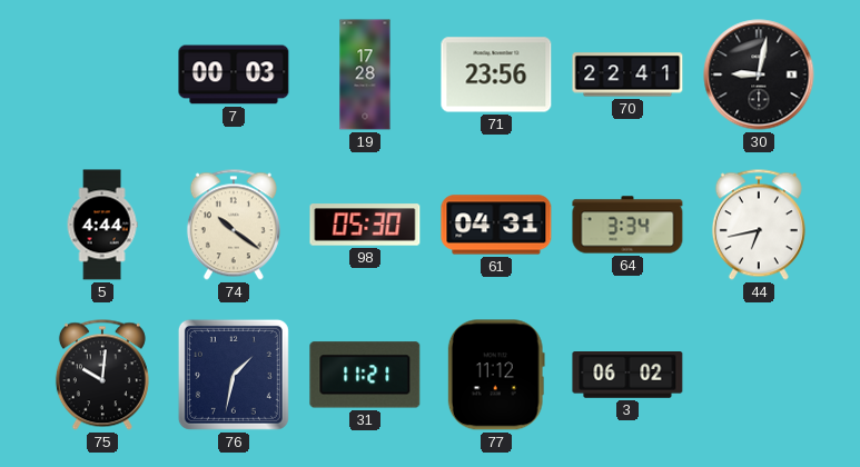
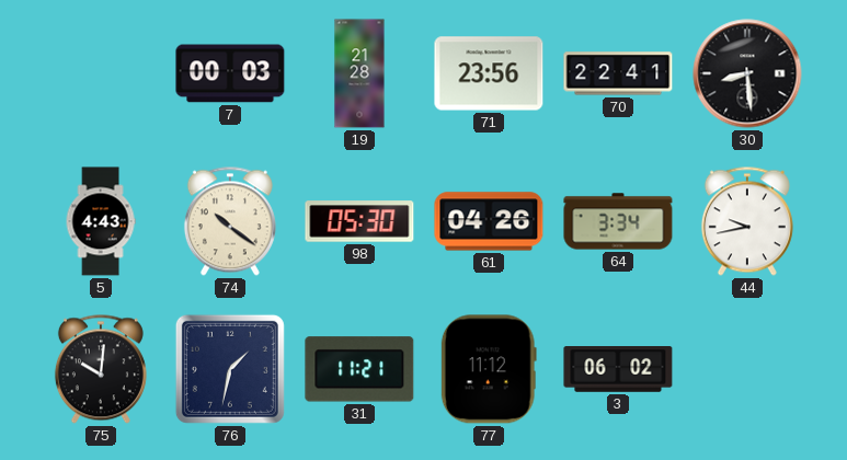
19: 17:28 -> 21:28
30: 9:02 -> 8:29
5: 4:44 -> 4:43
61: 04:31 -> 04:26
44: 6:43 -> 9:43
